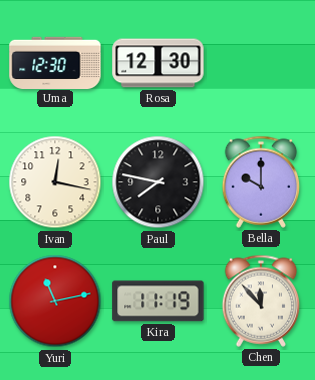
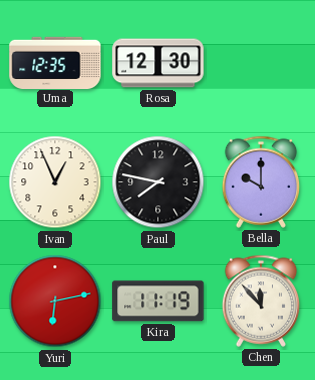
Uma: 12:30 -> 12:35
Ivan: 12:17 -> 12:56
Yuri: 11:13 -> 6:13
